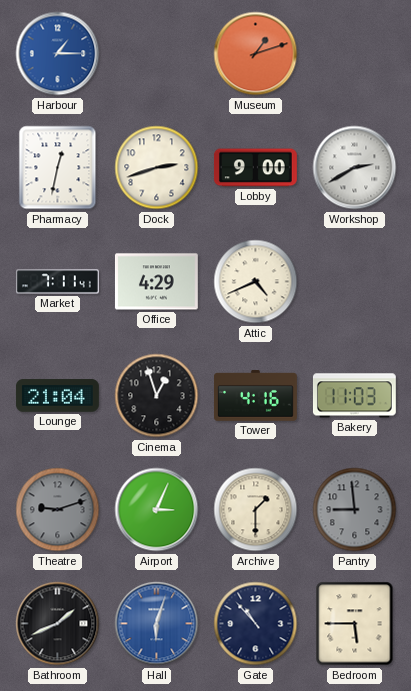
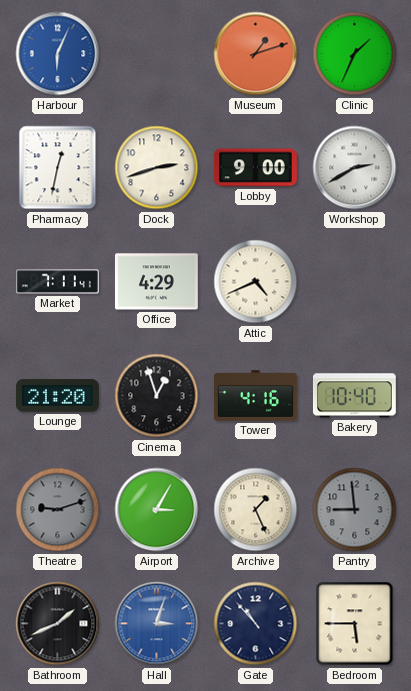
Harbour: 1:15 -> 6:04
Clinic: none -> 1:34
Lounge: 21:04 -> 21:20
Bakery: 11:03 -> 10:40
Airport: 3:04 -> 3:05
Archive: 1:30 -> 1:26
Hall: 6:03 -> 3:03
